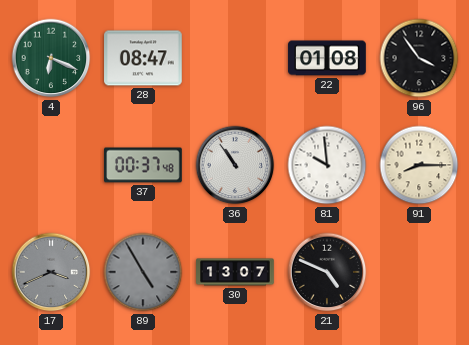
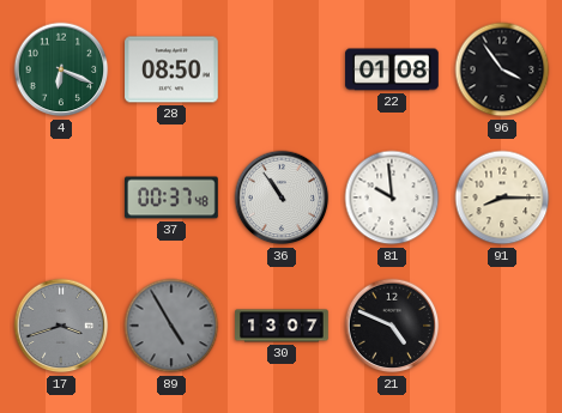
28: 08:47 -> 08:50
17: 3:41 -> 3:42
